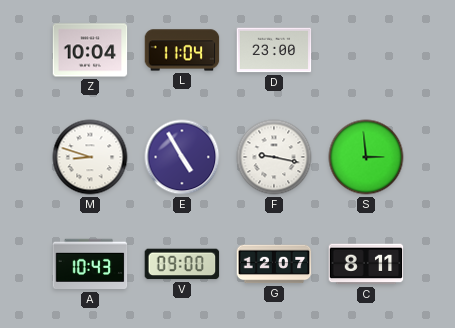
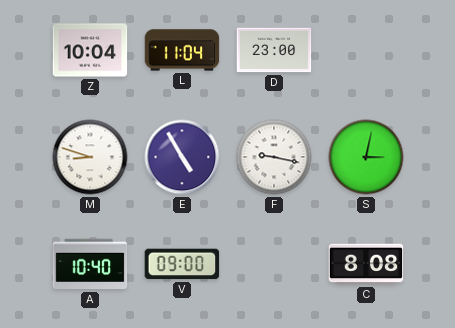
S: 2:59 -> 3:02
A: 10:43 -> 10:40
G: 12:07 -> none
C: 8:11 -> 8:08
